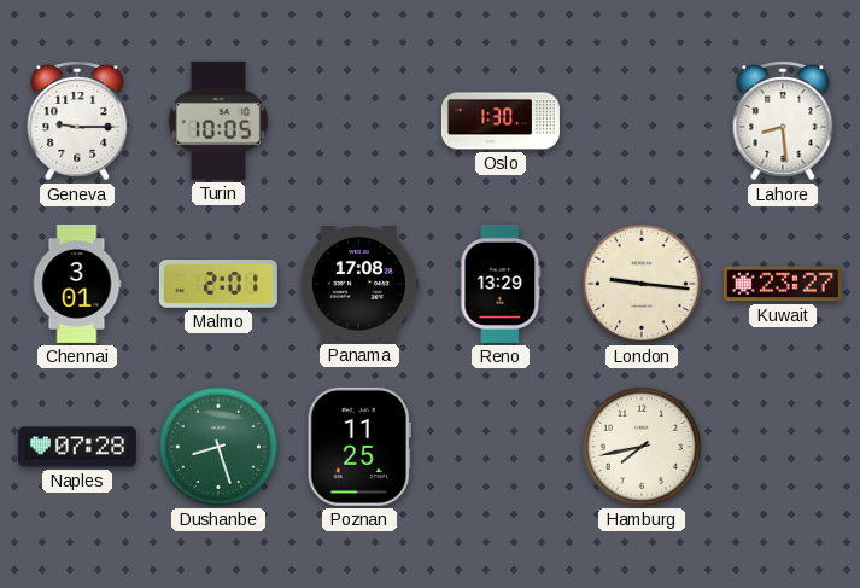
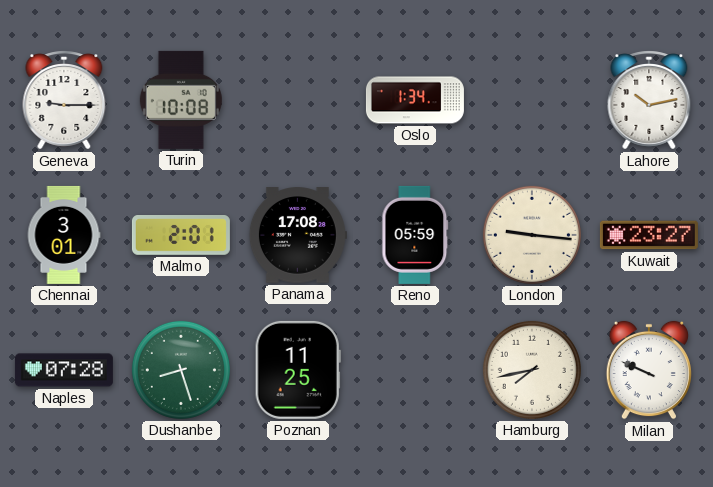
Turin: 10:05 -> 10:08
Oslo: 1:30 -> 1:34
Lahore: 8:29 -> 10:13
Reno: 13:29 -> 05:59
Milan: none -> 9:49
